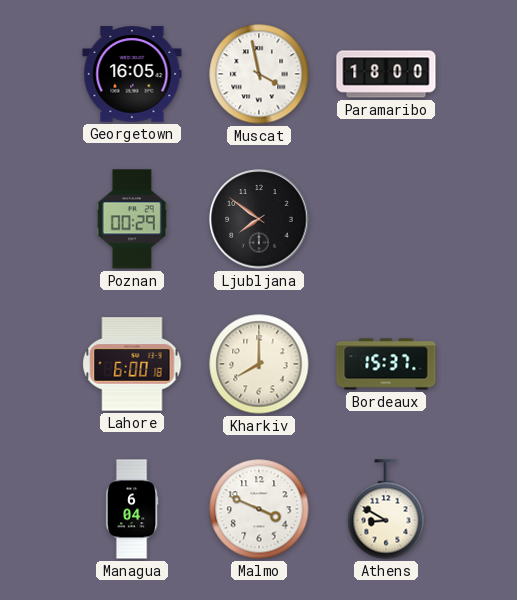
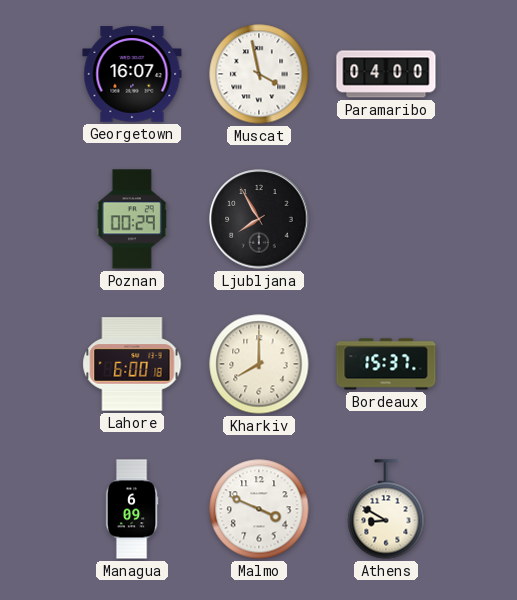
Georgetown: 16:05 -> 16:07
Paramaribo: 18:00 -> 04:00
Ljubljana: 7:51 -> 7:55
Managua: 6:04 -> 6:09
